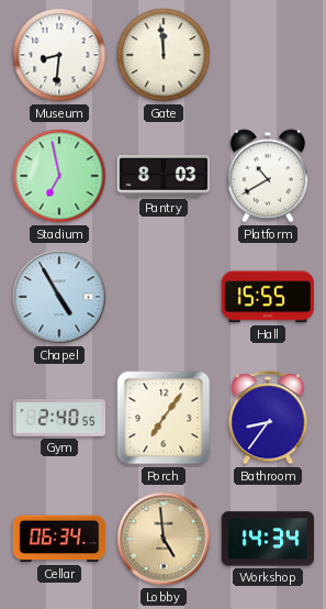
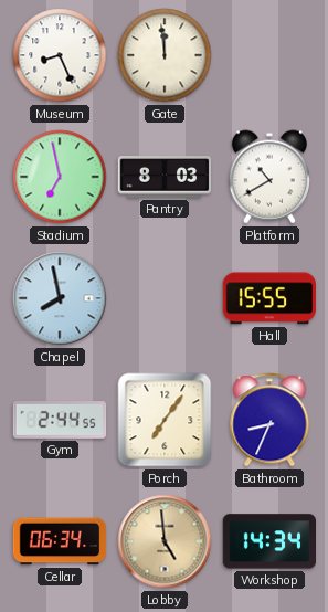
Museum: 8:31 -> 8:26
Chapel: 4:55 -> 7:58
Gym: 2:40 -> 2:44
Bathroom: 8:36 -> 8:34
